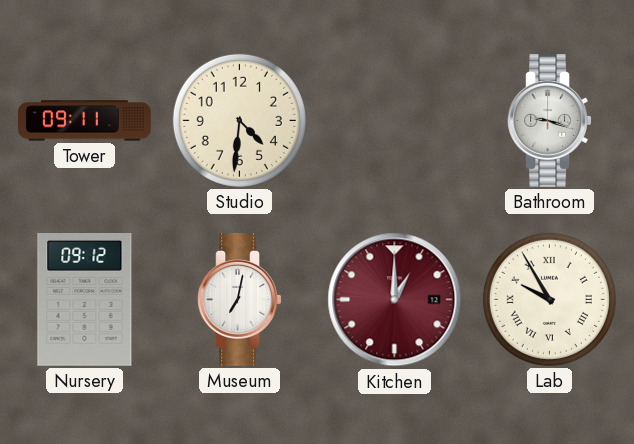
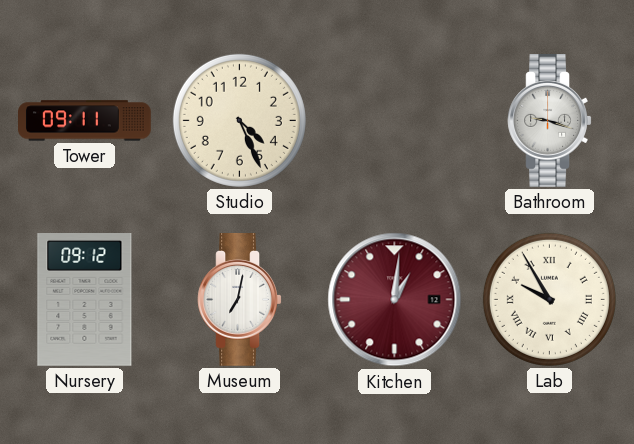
Studio: 4:31 -> 4:26
Kitchen: 1:00 -> 1:01
